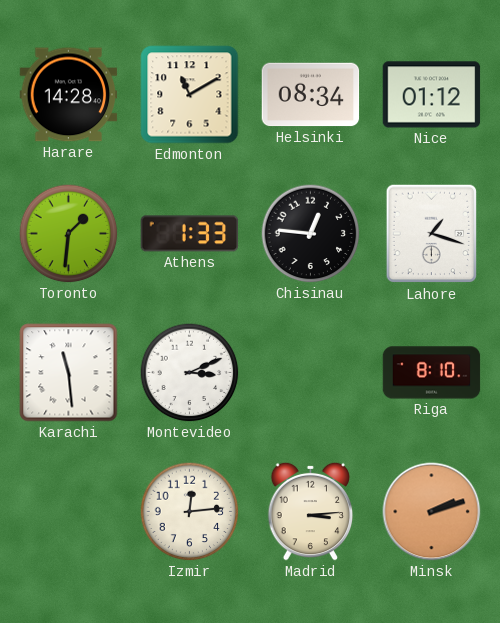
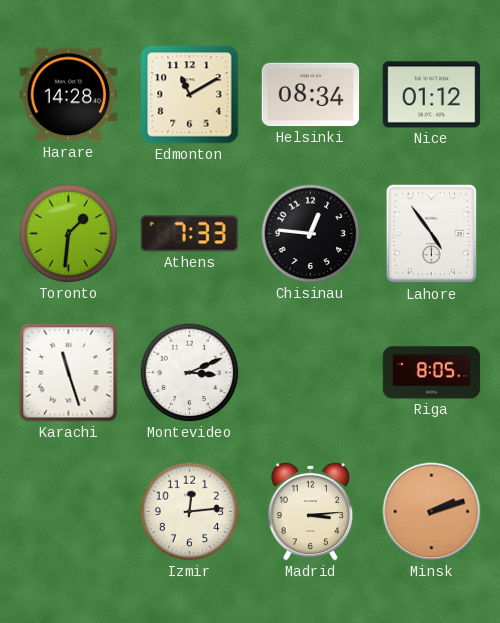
Athens: 1:33 -> 7:33
Lahore: 1:18 -> 4:54
Karachi: 11:29 -> 11:27
Riga: 8:10 -> 8:05
